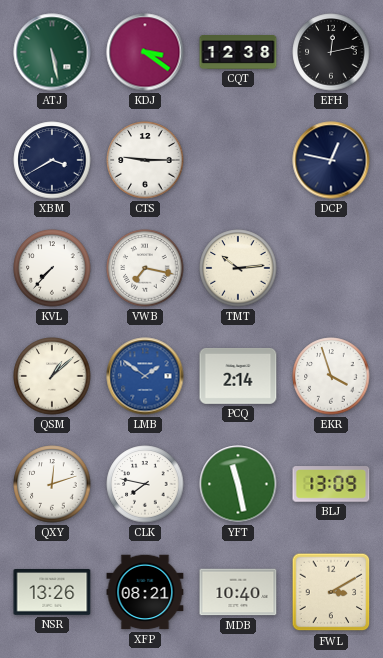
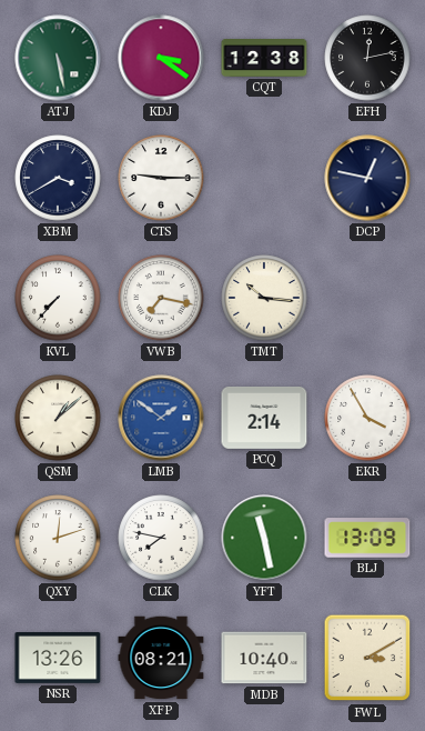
TMT: 10:14 -> 10:16
EKR: 3:57 -> 3:55
